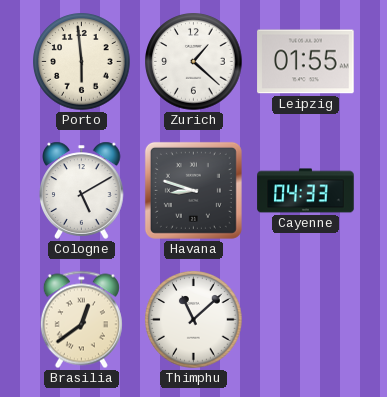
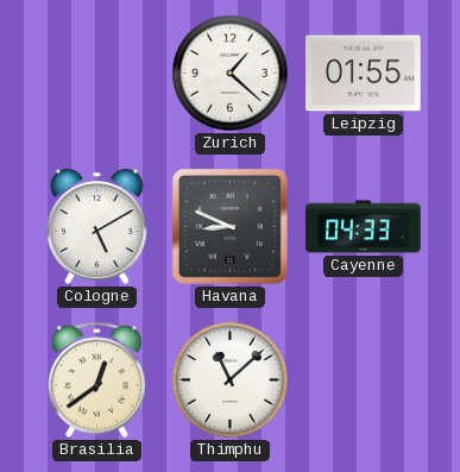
Porto: 5:59 -> none
Havana: 8:48 -> 8:49
